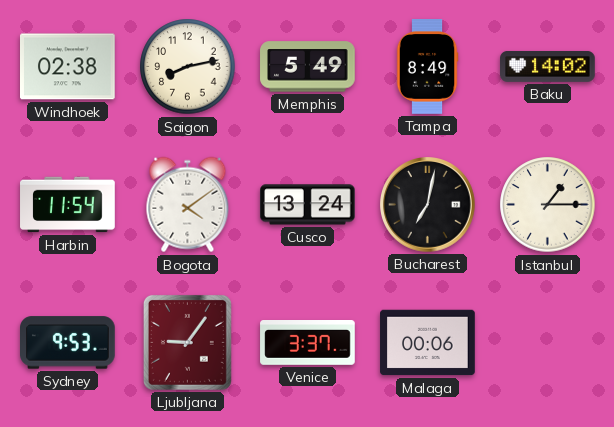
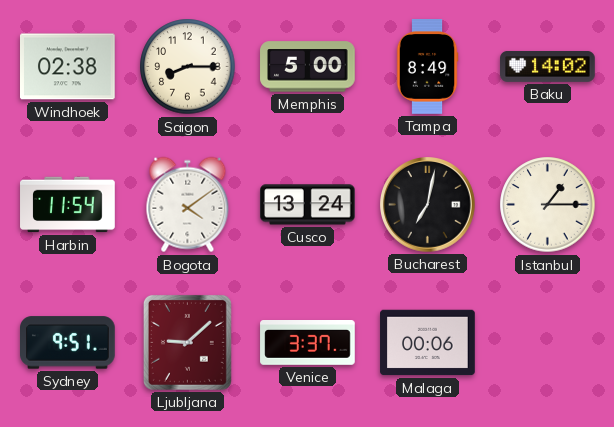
Saigon: 8:13 -> 8:15
Memphis: 5:49 -> 5:00
Sydney: 9:53 -> 9:51
Ljubljana: 9:06 -> 9:08
